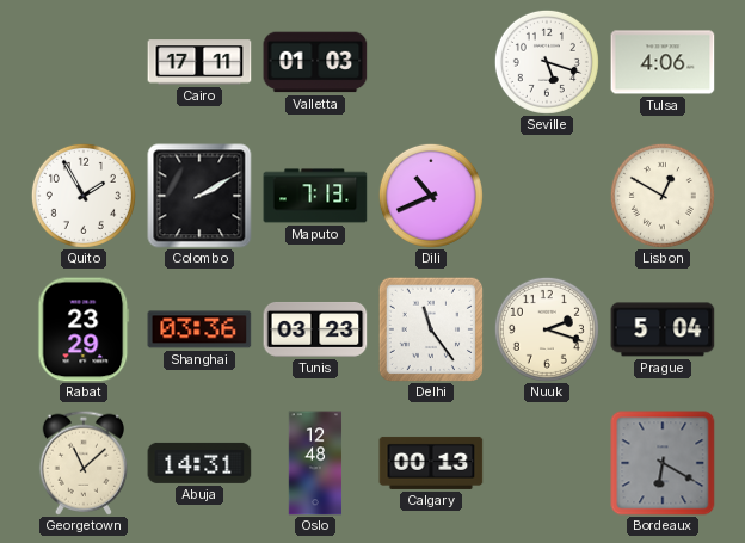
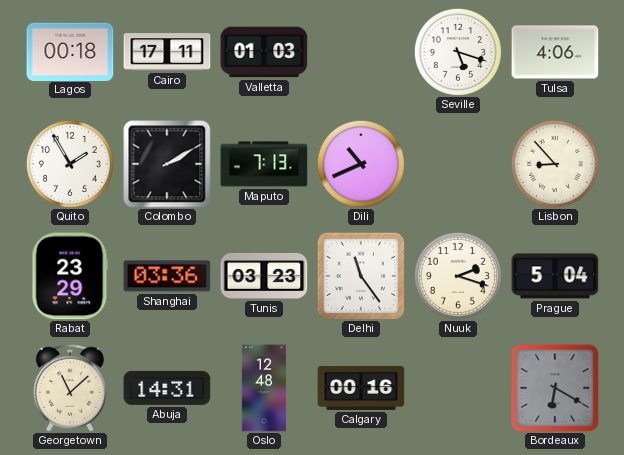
Lagos: none -> 00:18
Lisbon: 12:50 -> 8:53
Calgary: 00:13 -> 00:16
